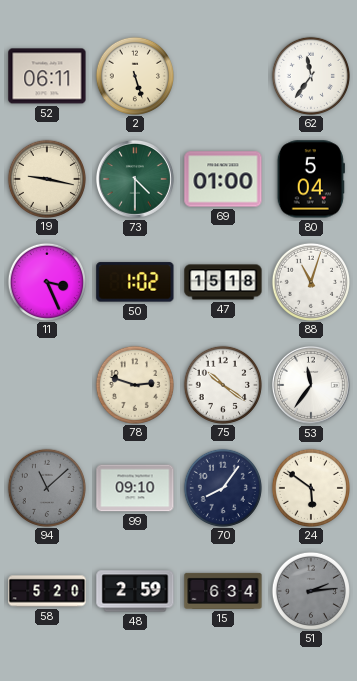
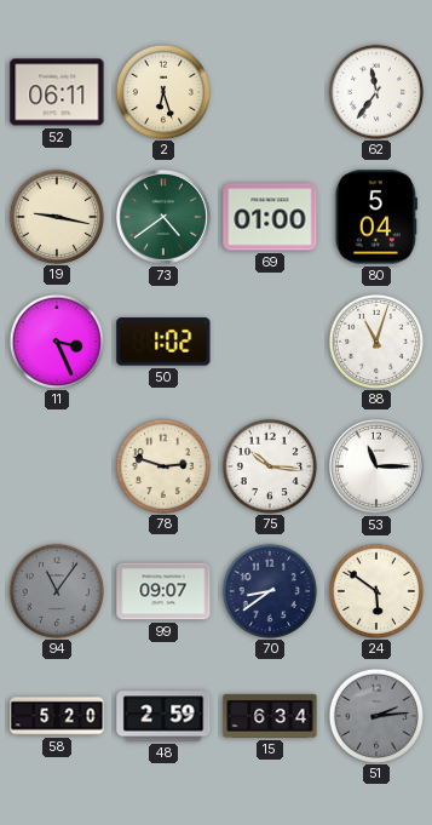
2: 5:27 -> 6:27
73: 4:30 -> 4:39
47: 15:18 -> none
75: 10:21 -> 10:16
53: 11:36 -> 11:15
94: 11:08 -> 11:06
99: 09:10 -> 09:07
70: 8:06 -> 8:39
